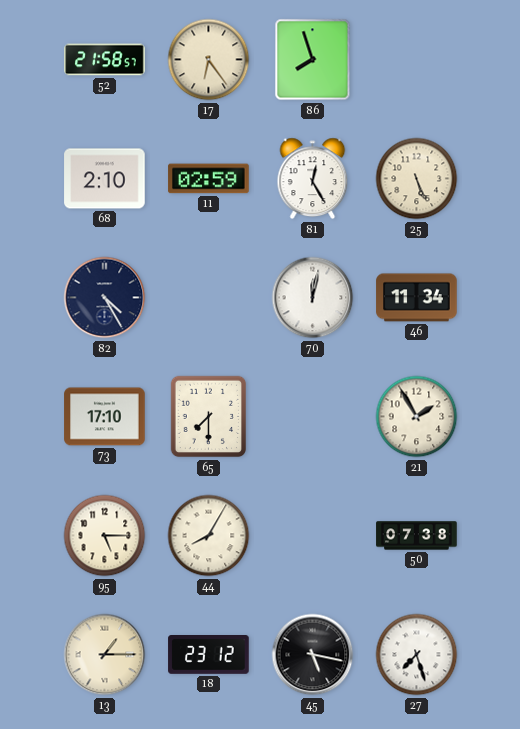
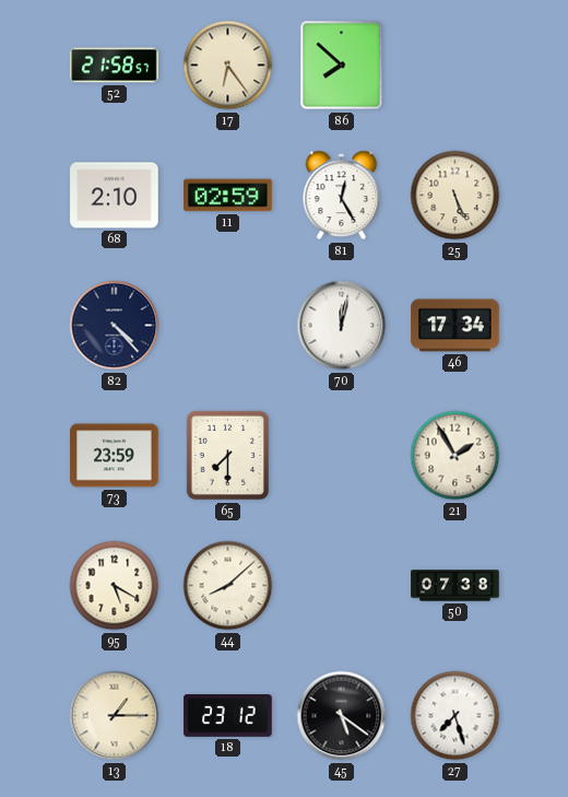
86: 7:57 -> 7:52
82: 4:25 -> 4:23
46: 11:34 -> 17:34
73: 17:10 -> 23:59
95: 5:15 -> 5:20
44: 8:05 -> 8:08
45: 5:17 -> 5:21
